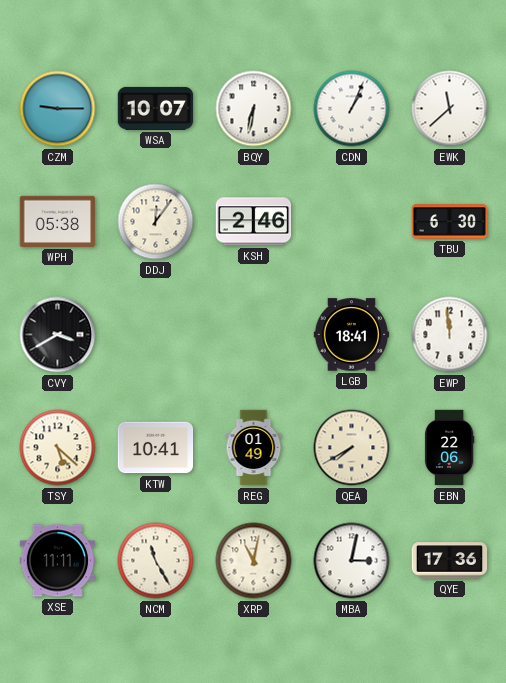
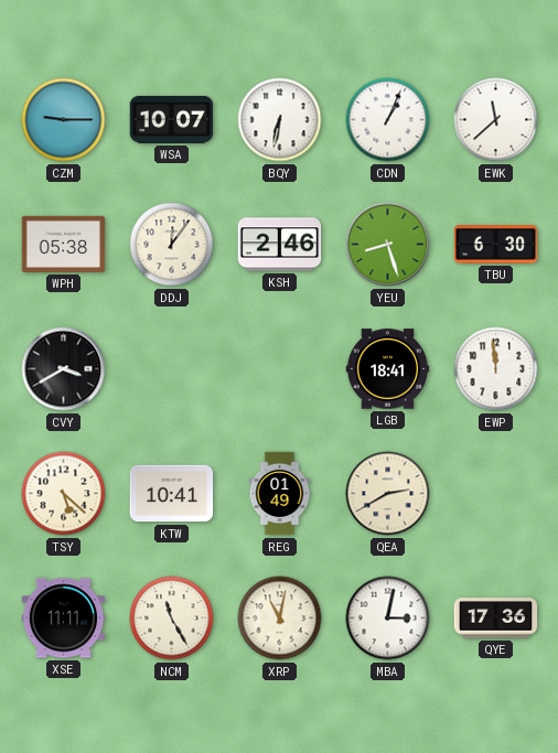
YEU: none -> 8:27
QEA: 7:40 -> 2:40
EBN: 22:06 -> none
